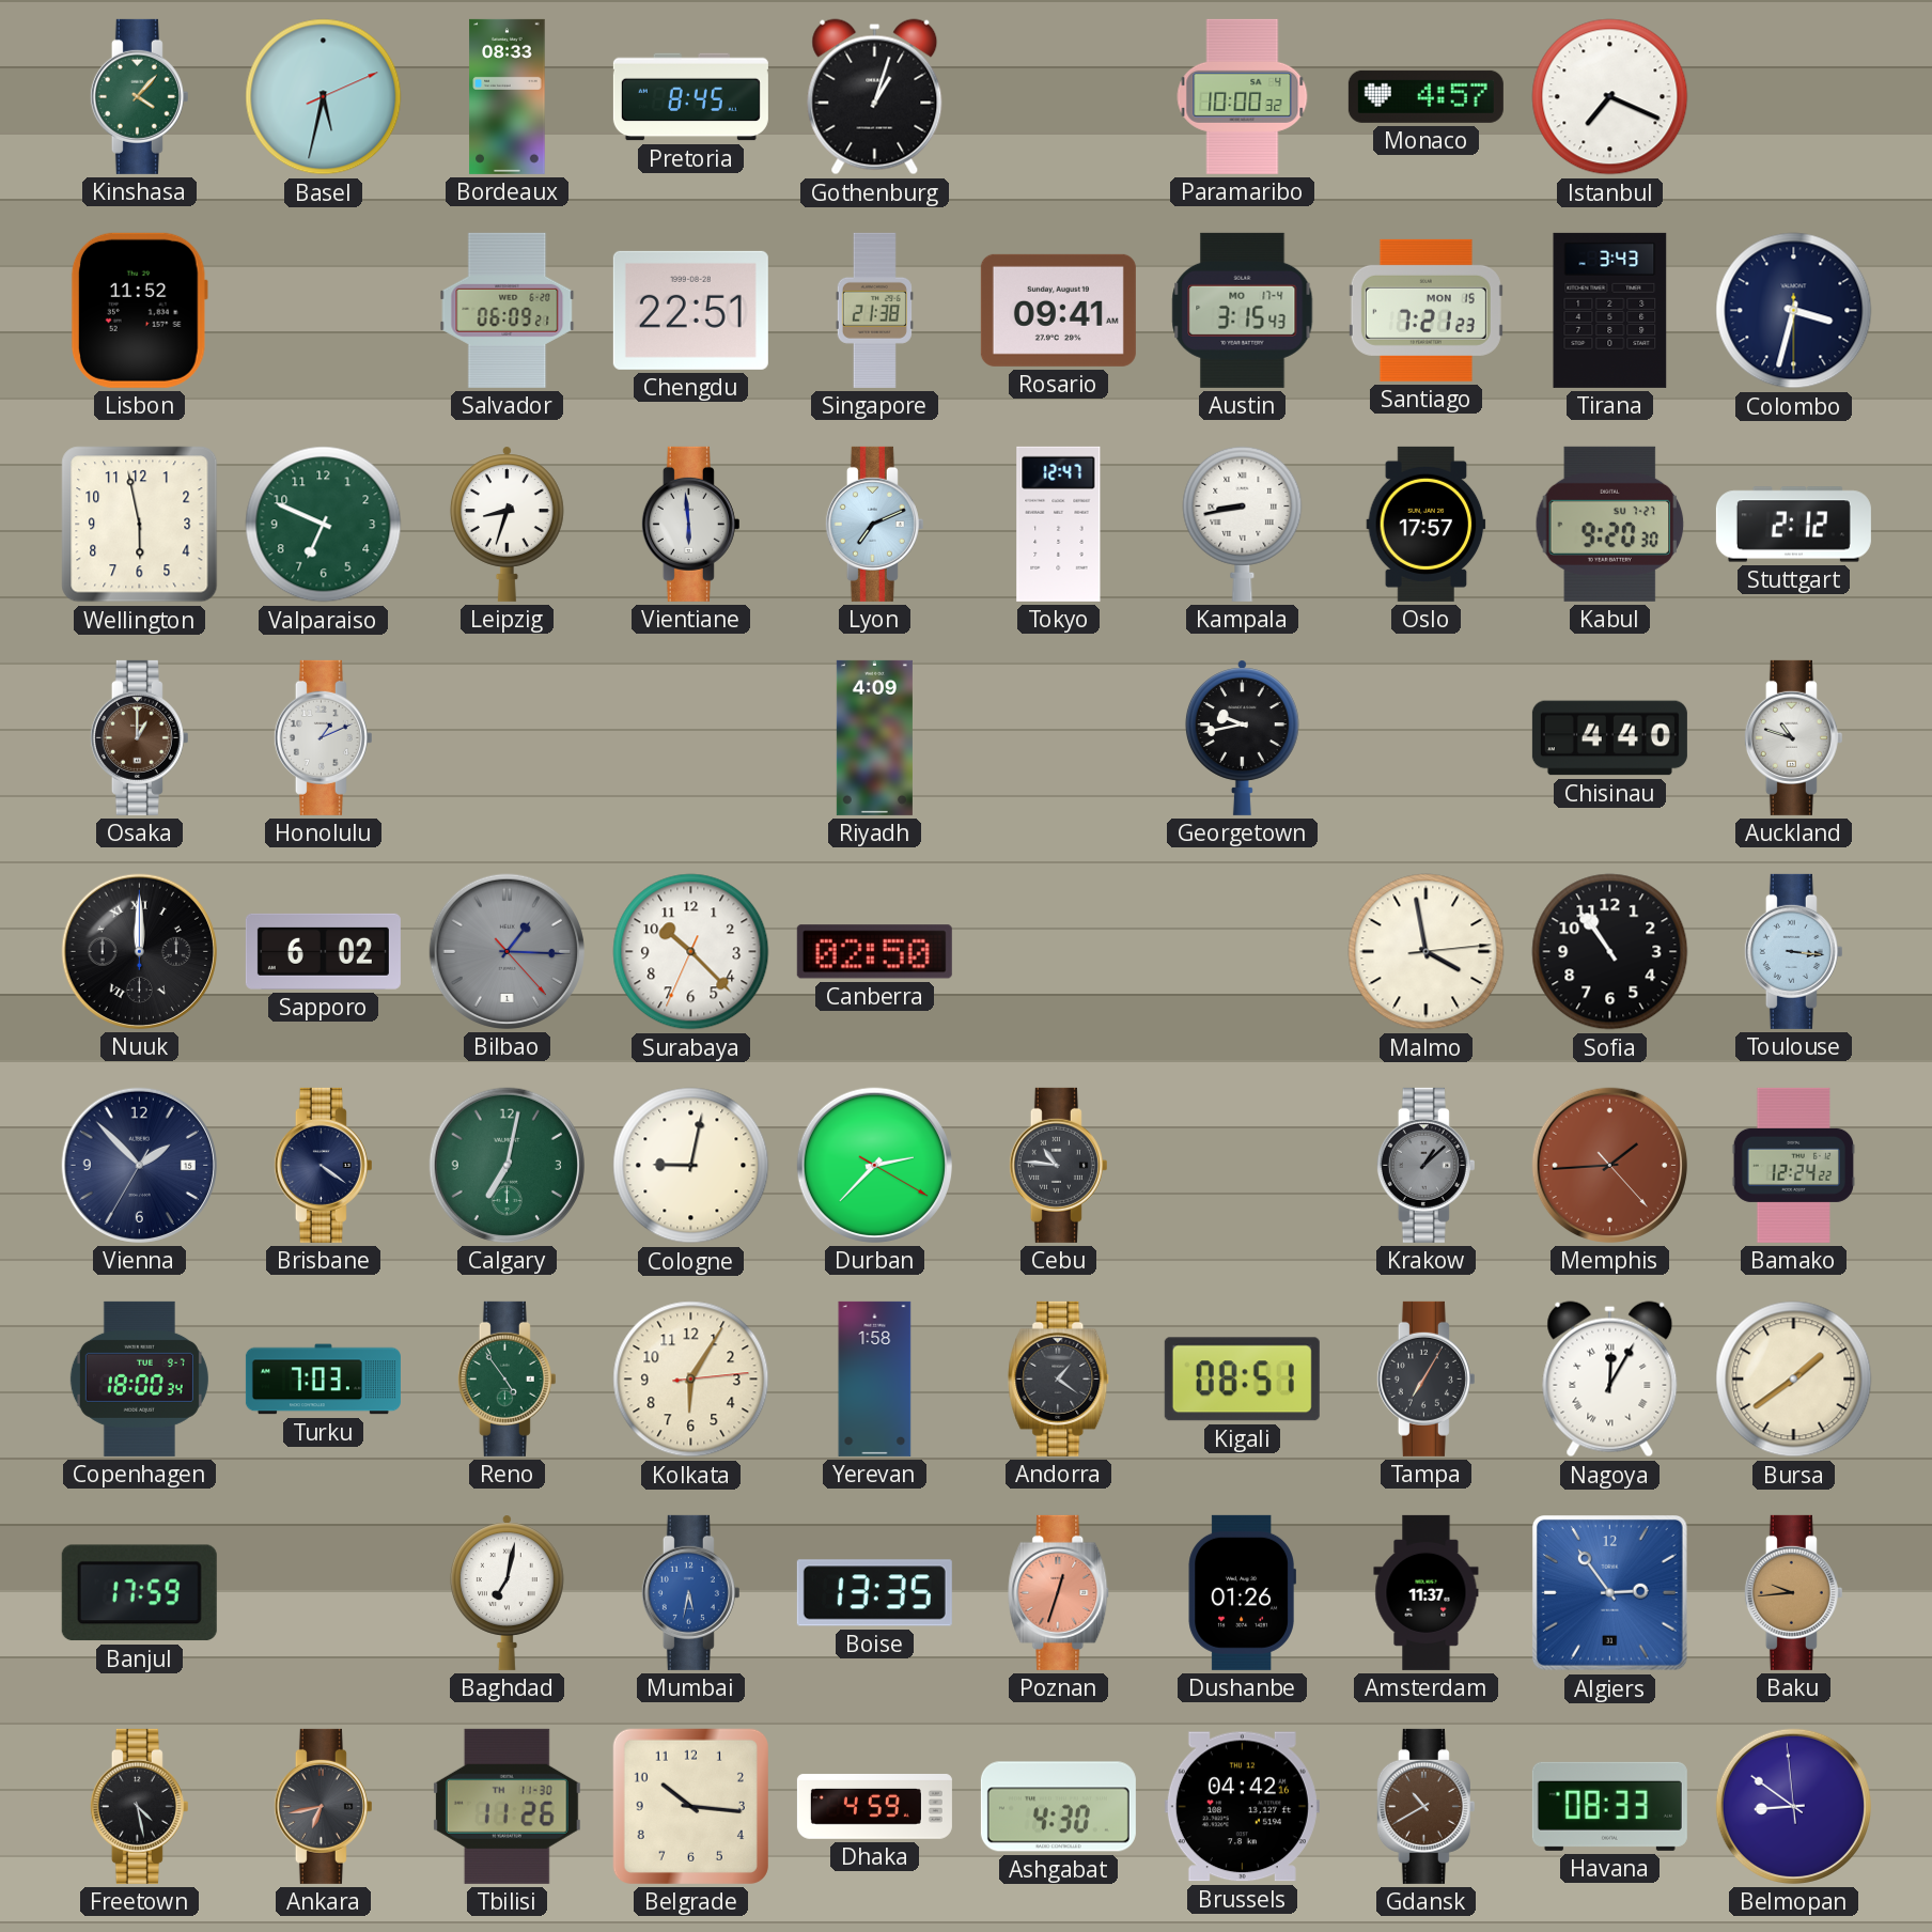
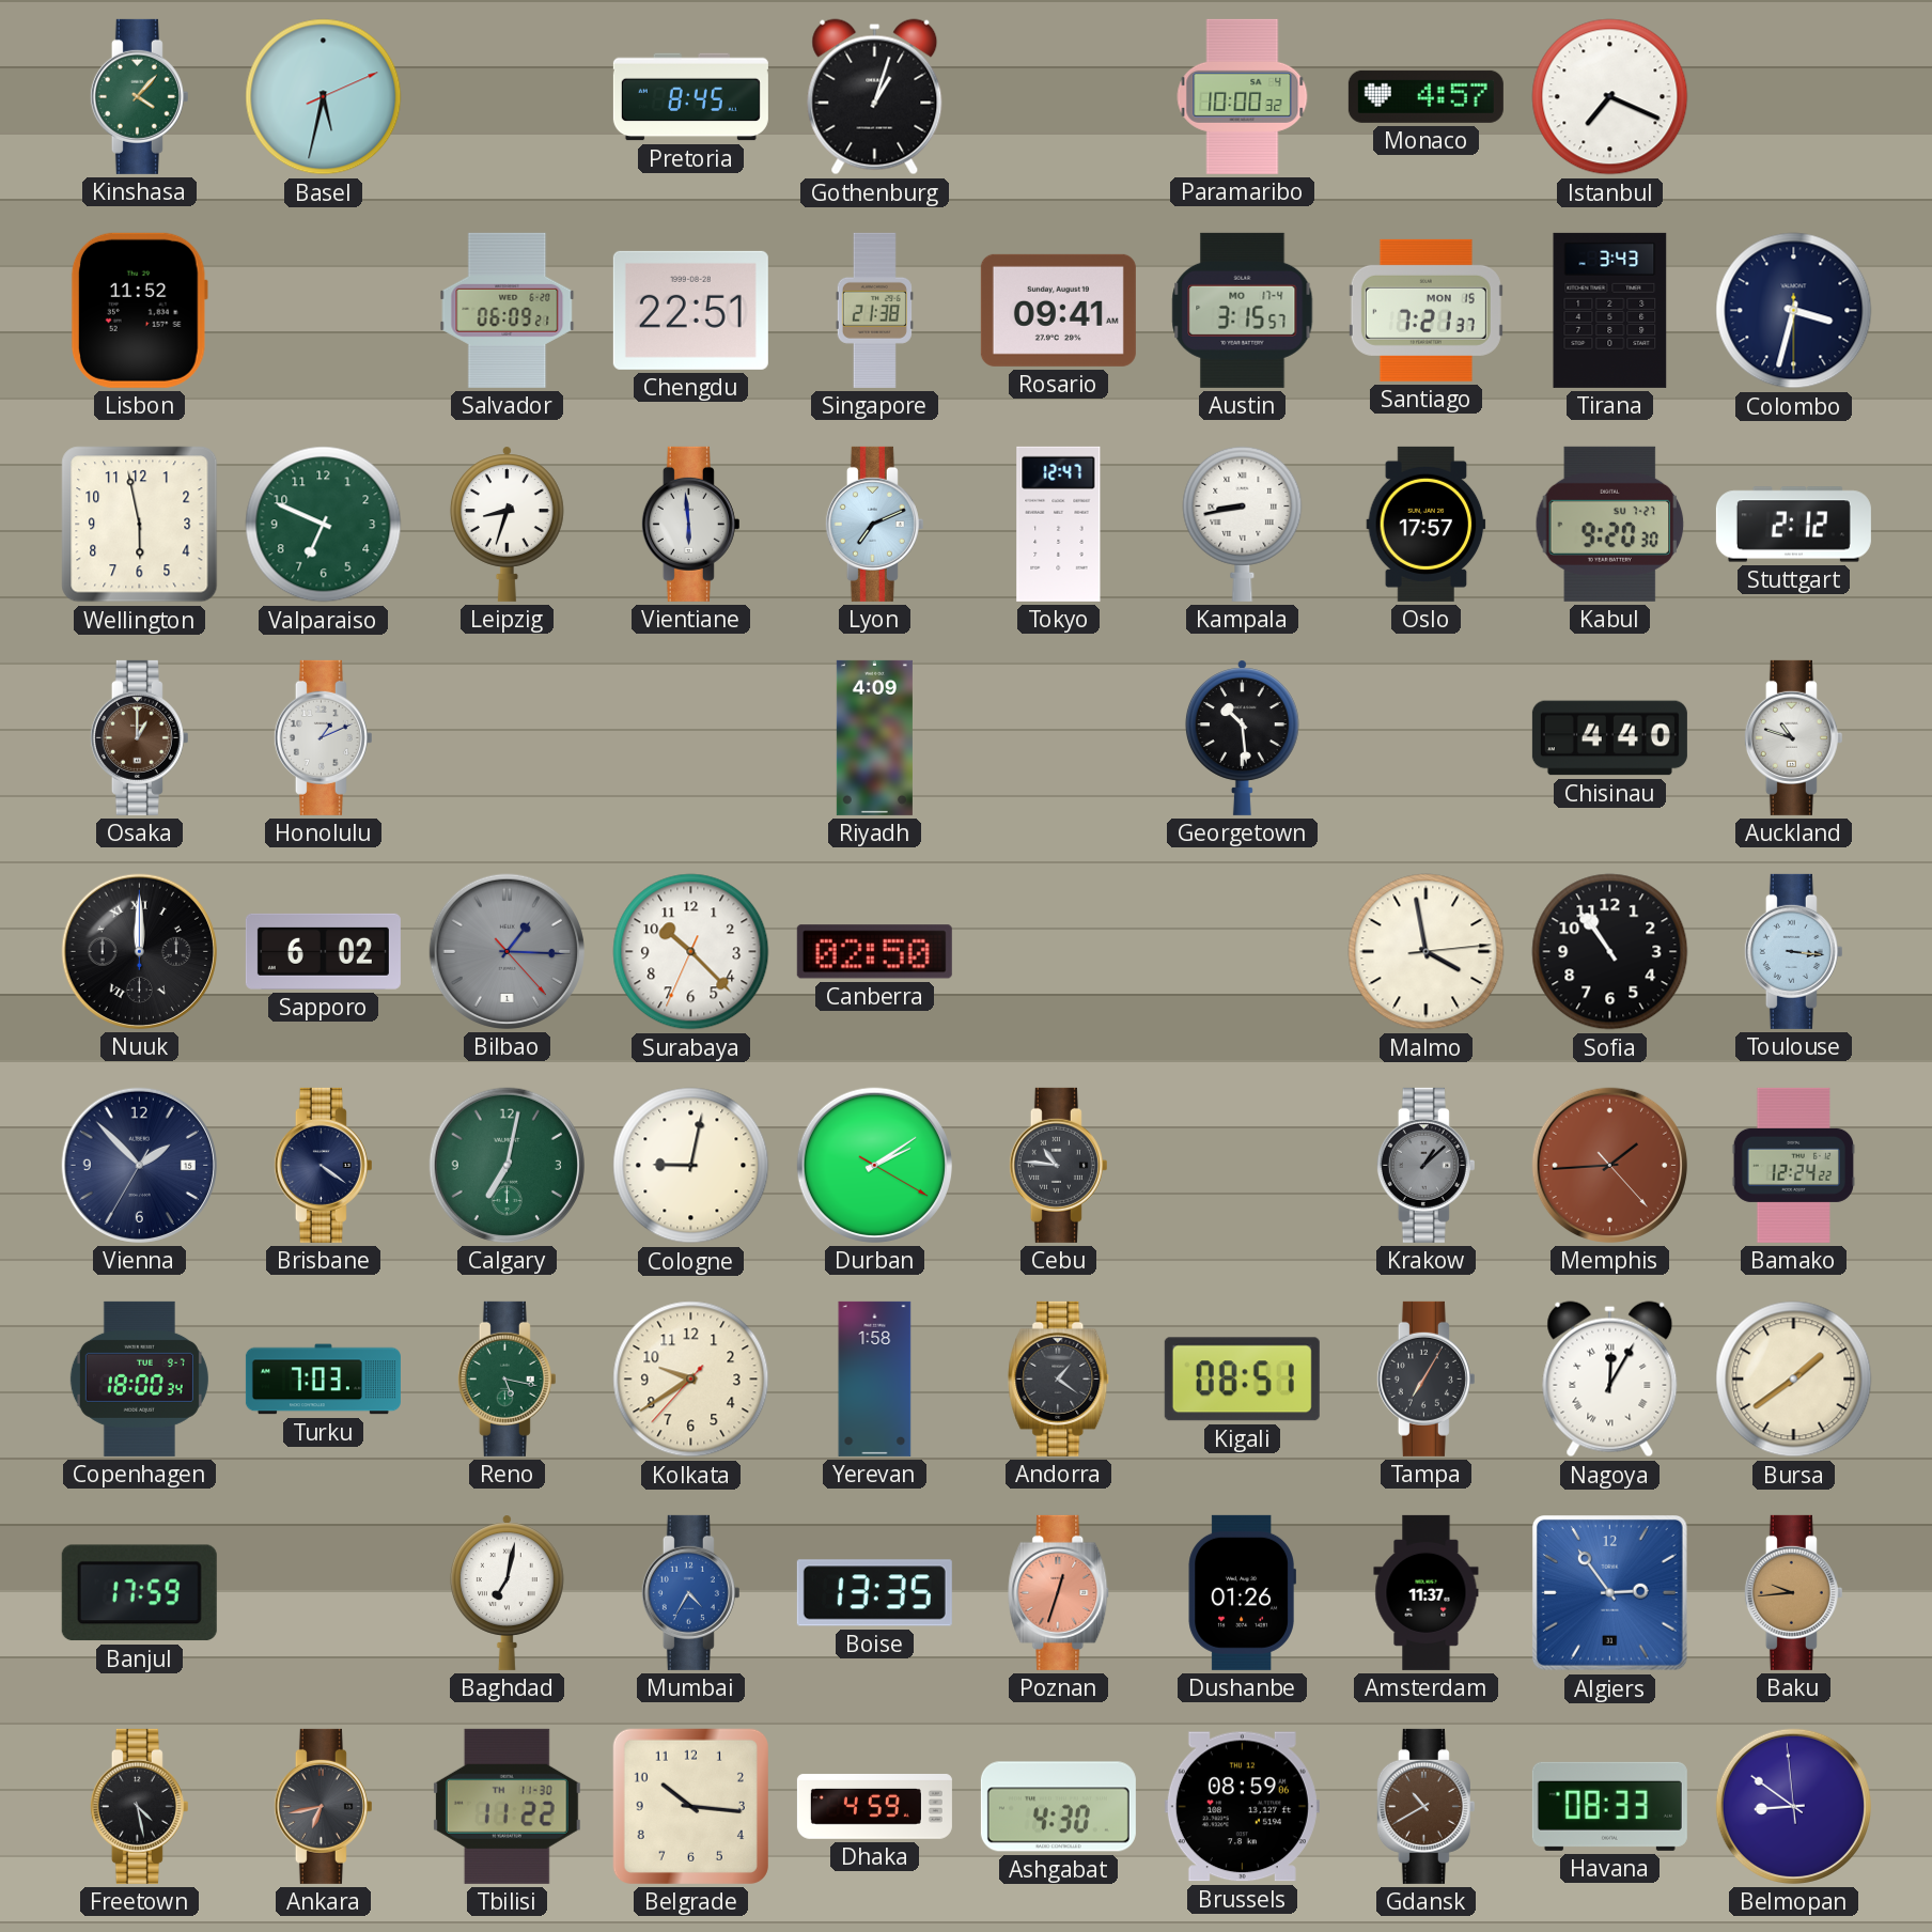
Bordeaux: 08:33 -> none
Austin: 3:15:43 -> 3:15:57
Santiago: 7:21:23 -> 7:21:37
Georgetown: 9:43 -> 10:29
Durban: 2:37 -> 2:09
Reno: 4:54 -> 5:17
Kolkata: 6:05 -> 9:39
Mumbai: 5:32 -> 4:35
Tbilisi: 11:26 -> 11:22
Brussels: 04:42 -> 08:59
